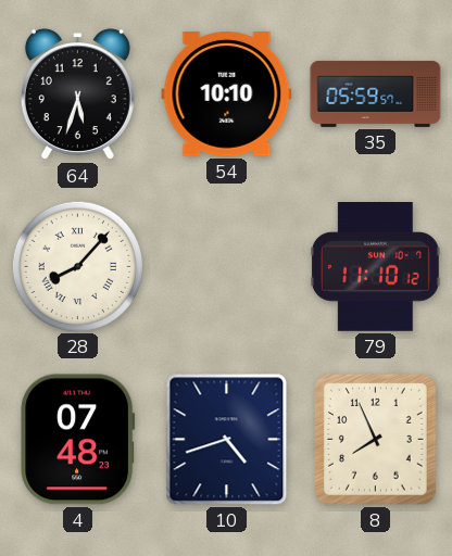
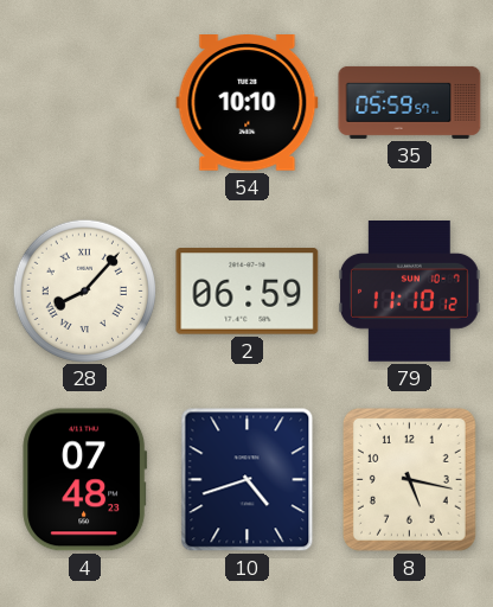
64: 5:33 -> none
2: none -> 06:59
8: 7:56 -> 5:17
